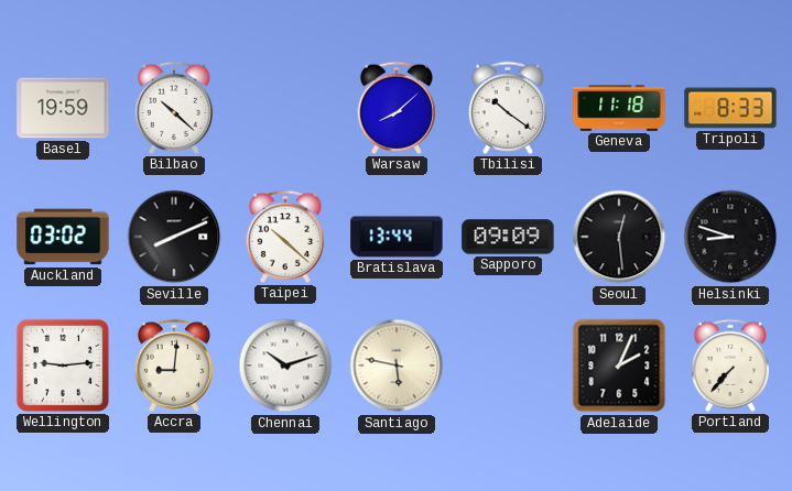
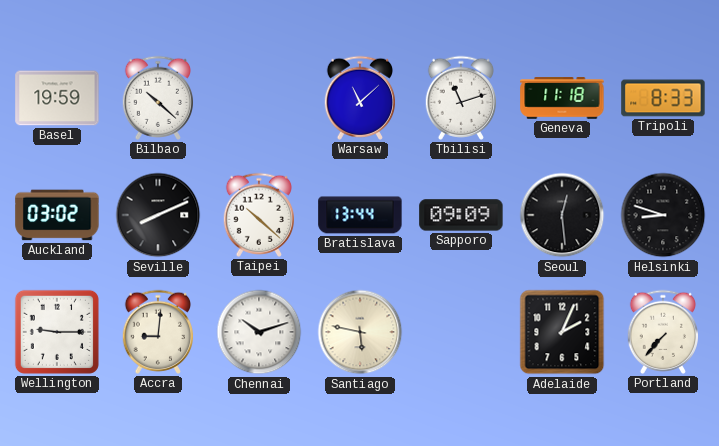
Warsaw: 8:08 -> 11:08
Tbilisi: 10:21 -> 11:12
Wellington: 9:14 -> 9:15
